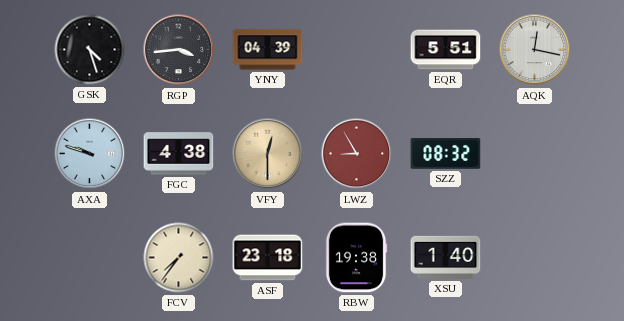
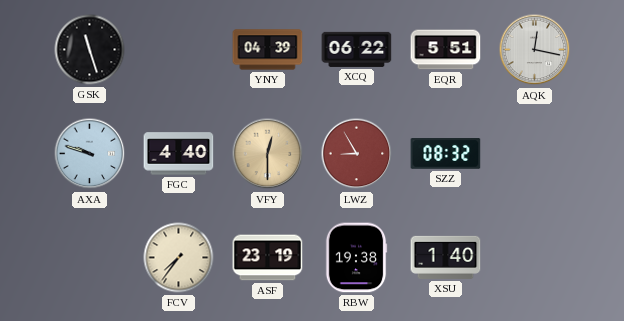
GSK: 4:27 -> 11:27
RGP: 3:44 -> none
XCQ: none -> 06:22
FGC: 4:38 -> 4:40
ASF: 23:18 -> 23:19
